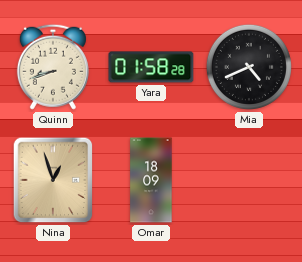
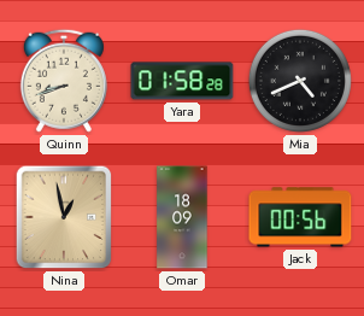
Nina: 12:57 -> 12:58
Jack: none -> 00:56
